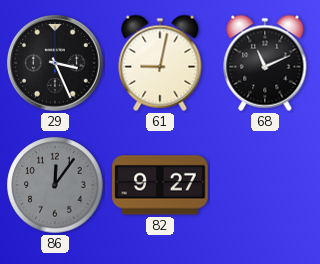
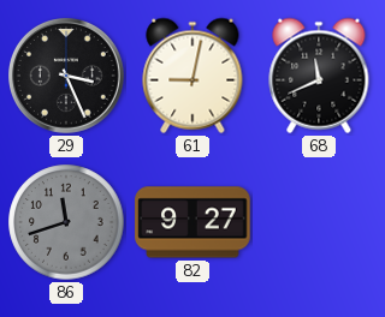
68: 11:11 -> 11:41
86: 12:06 -> 11:42
